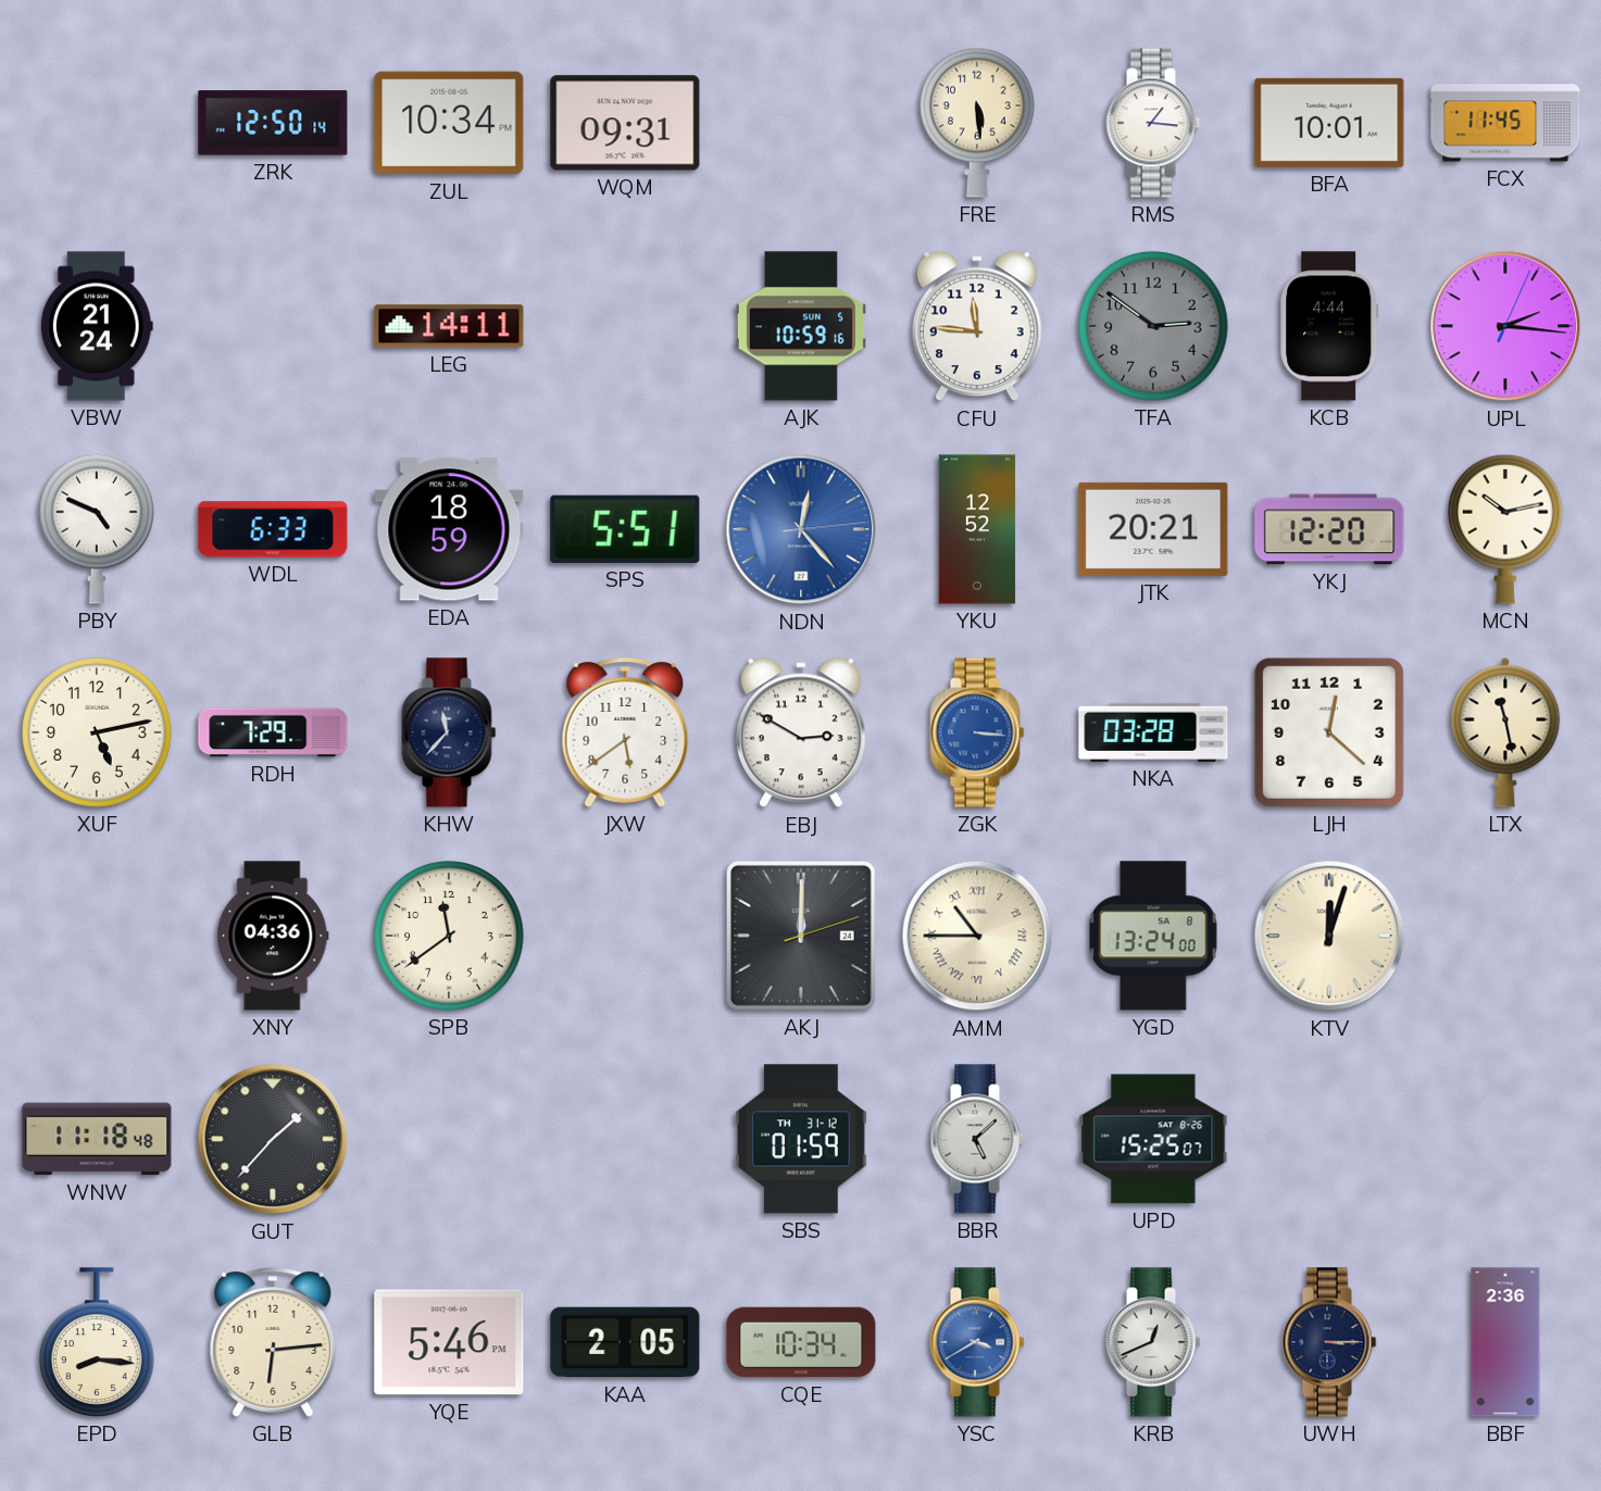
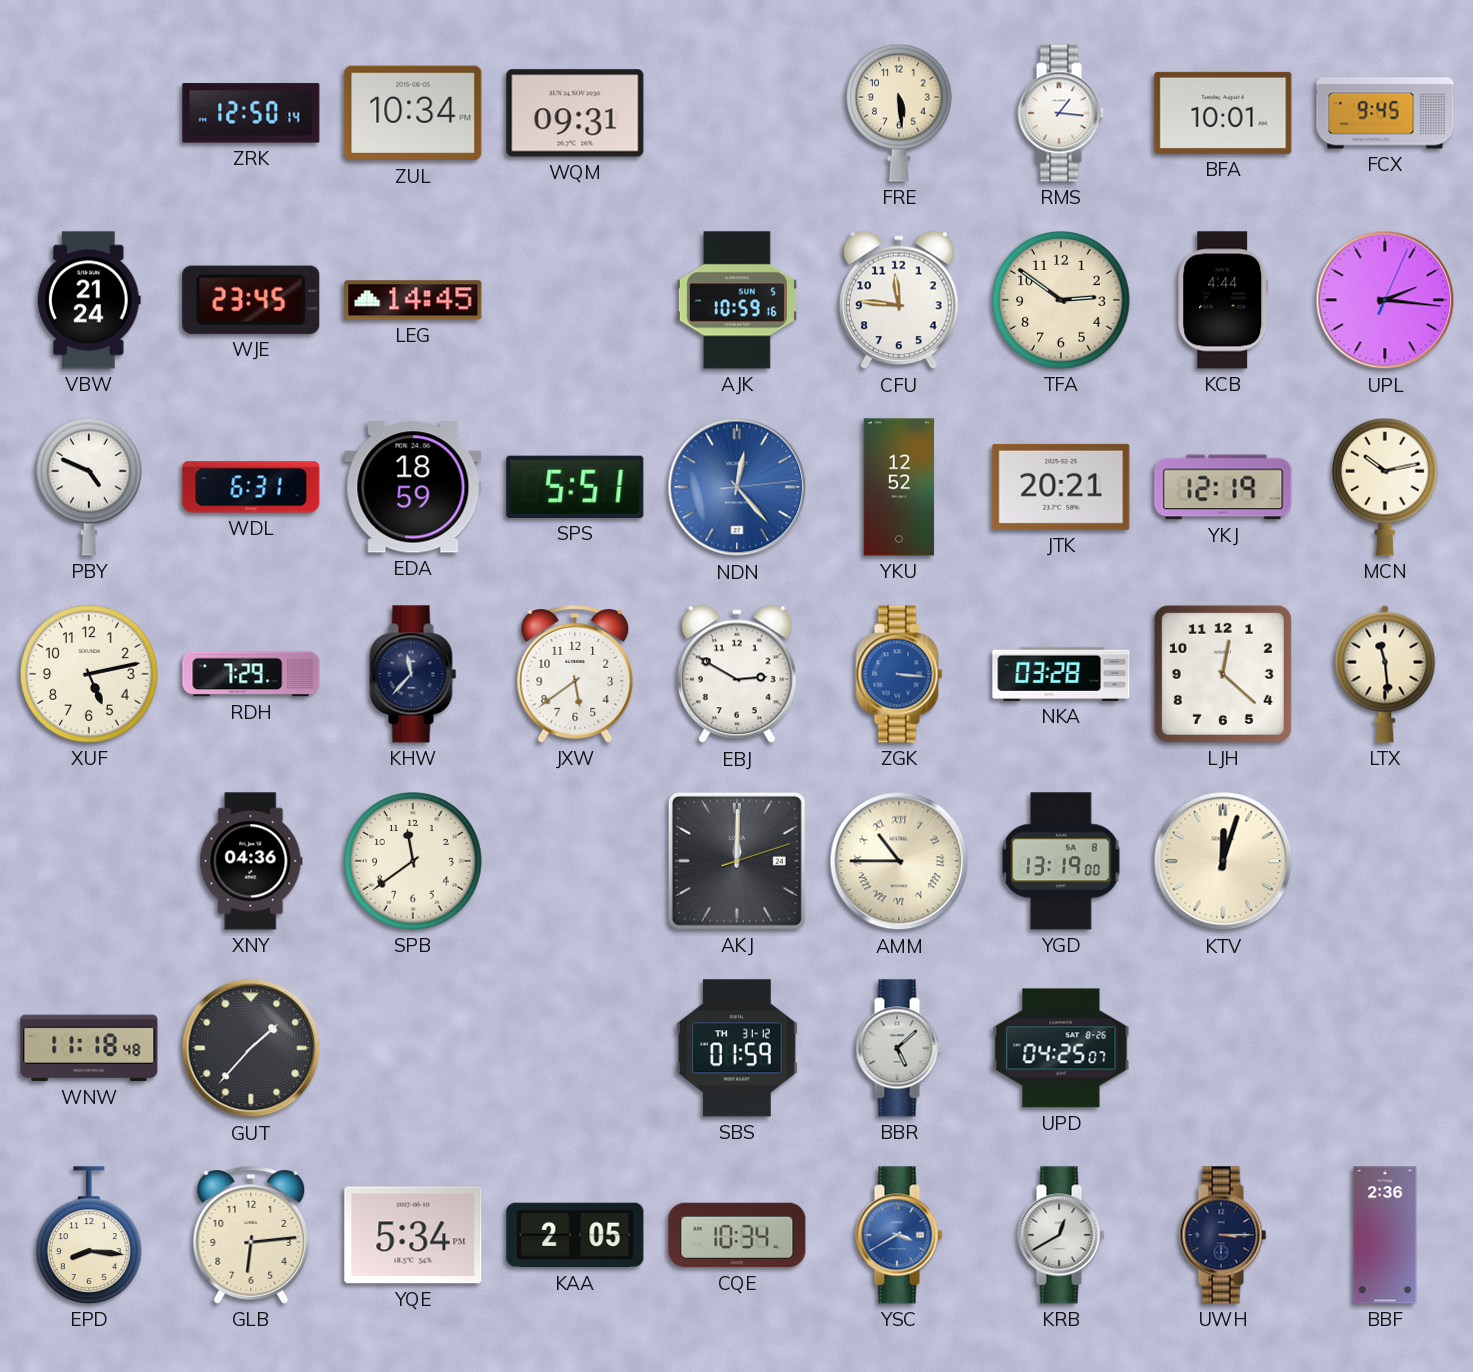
FCX: 11:45 -> 9:45
WJE: none -> 23:45
LEG: 14:11 -> 14:45
TFA dial: grey -> cream
WDL: 6:33 -> 6:31
YKJ: 12:20 -> 12:19
LTX: 11:28 -> 11:29
YGD: 13:24 -> 13:19
UPD: 15:25 -> 04:25
YQE: 5:46 -> 5:34
KRB: 12:41 -> 12:40
